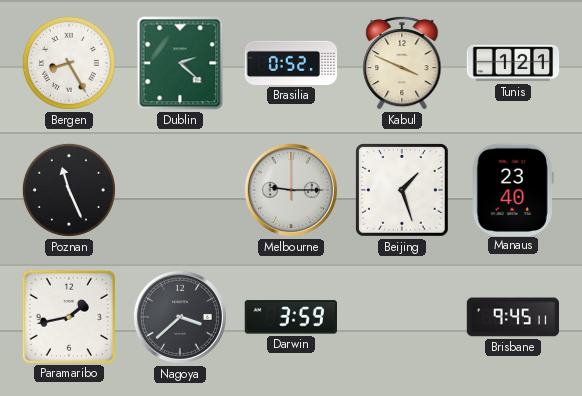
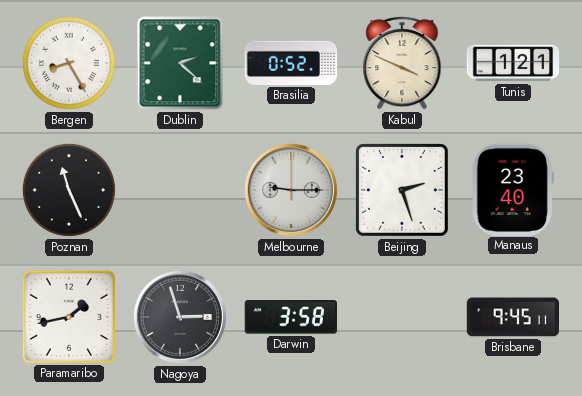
Beijing: 1:27 -> 2:27
Nagoya: 3:38 -> 2:57
Darwin: 3:59 -> 3:58
